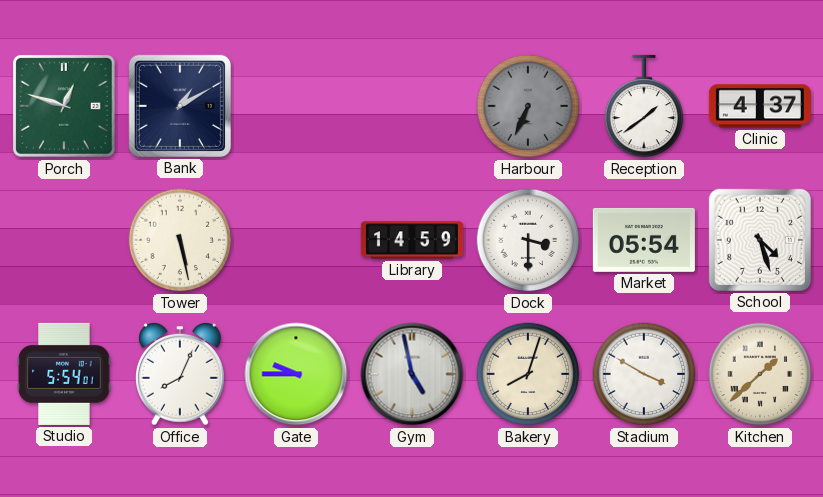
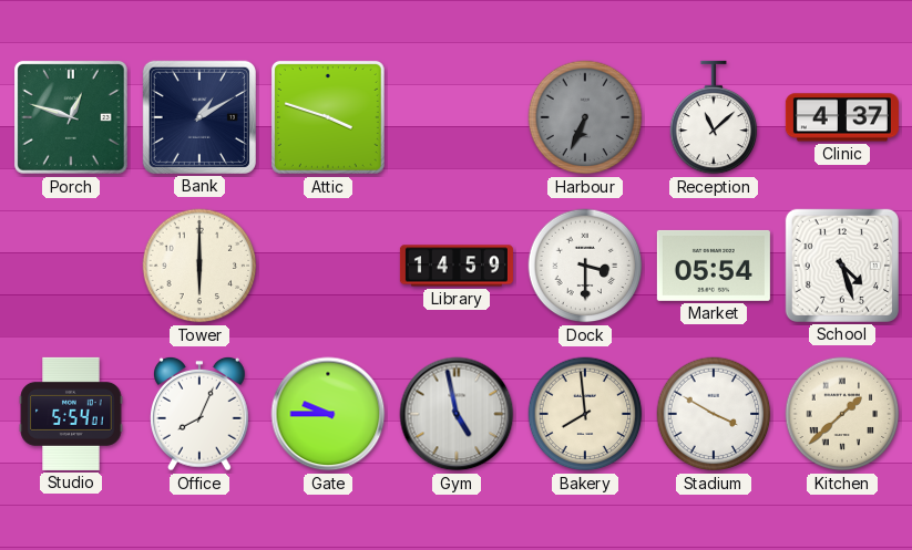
Attic: none -> 3:48
Reception: 1:39 -> 11:08
Tower: 5:28 -> 6:00
Bakery: 8:03 -> 7:59
